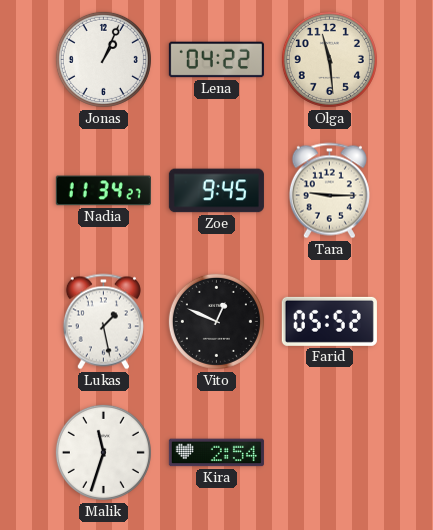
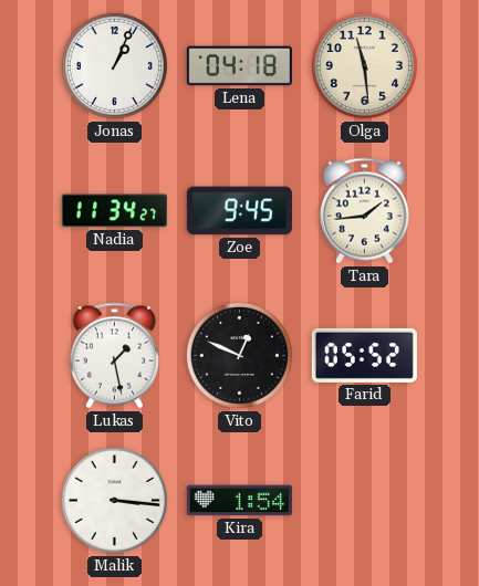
Lena: 04:22 -> 04:18
Tara: 9:15 -> 1:44
Malik: 11:33 -> 3:16
Kira: 2:54 -> 1:54
